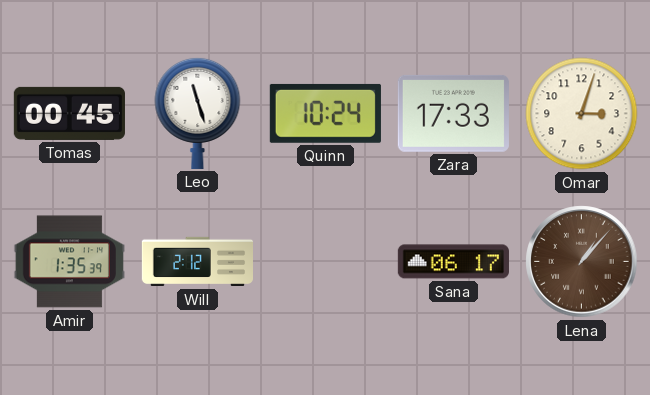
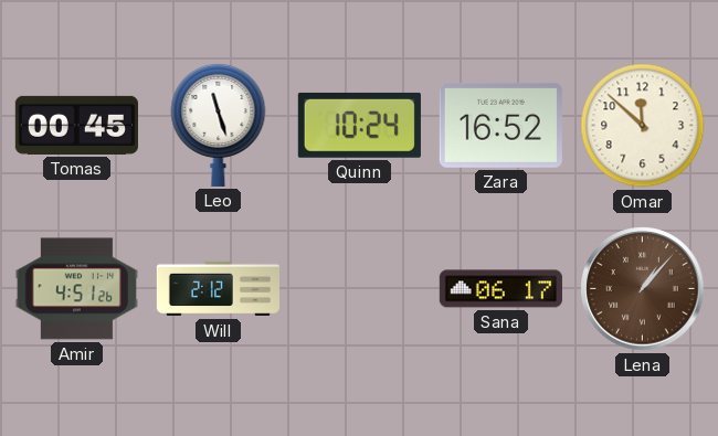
Zara: 17:33 -> 16:52
Omar: 3:03 -> 11:52
Amir: 1:35 -> 4:51
